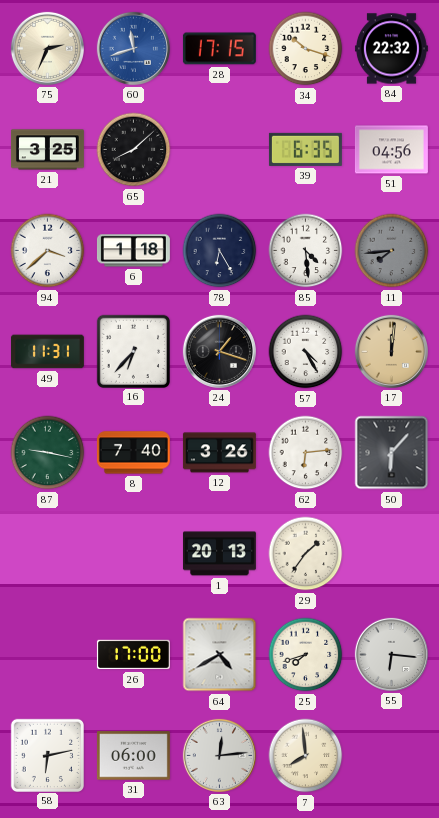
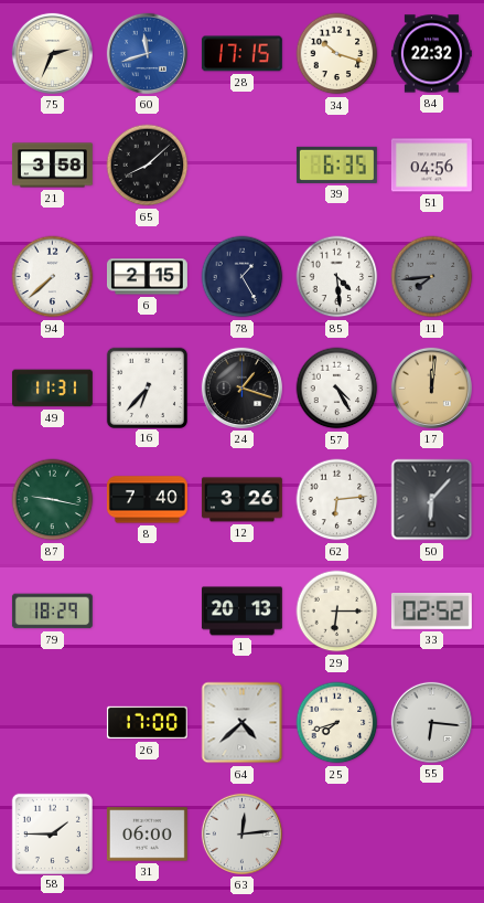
21: 3:25 -> 3:58
94: 3:38 -> 7:38
6: 1:18 -> 2:15
78: 6:25 -> 1:25
79: none -> 18:29
29: 1:36 -> 6:15
33: none -> 02:52
64: 4:40 -> 4:38
58: 6:13 -> 1:45
7: 7:59 -> none
